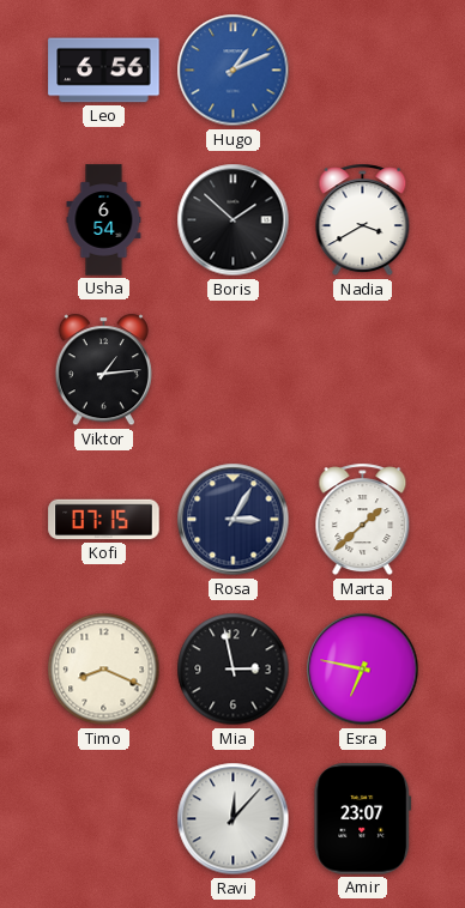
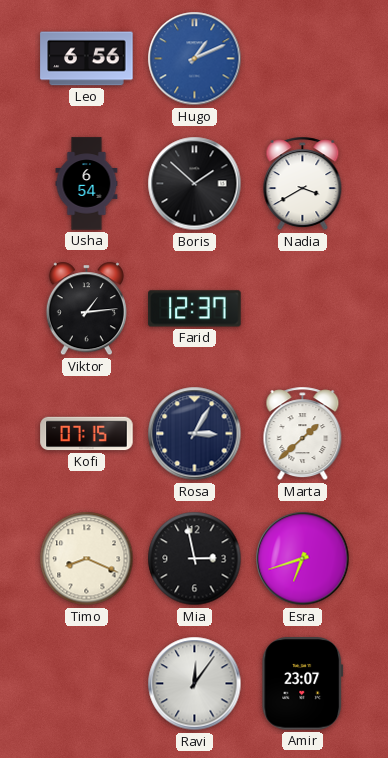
Farid: none -> 12:37
Esra: 6:47 -> 6:42
Ravi: 12:07 -> 12:06
